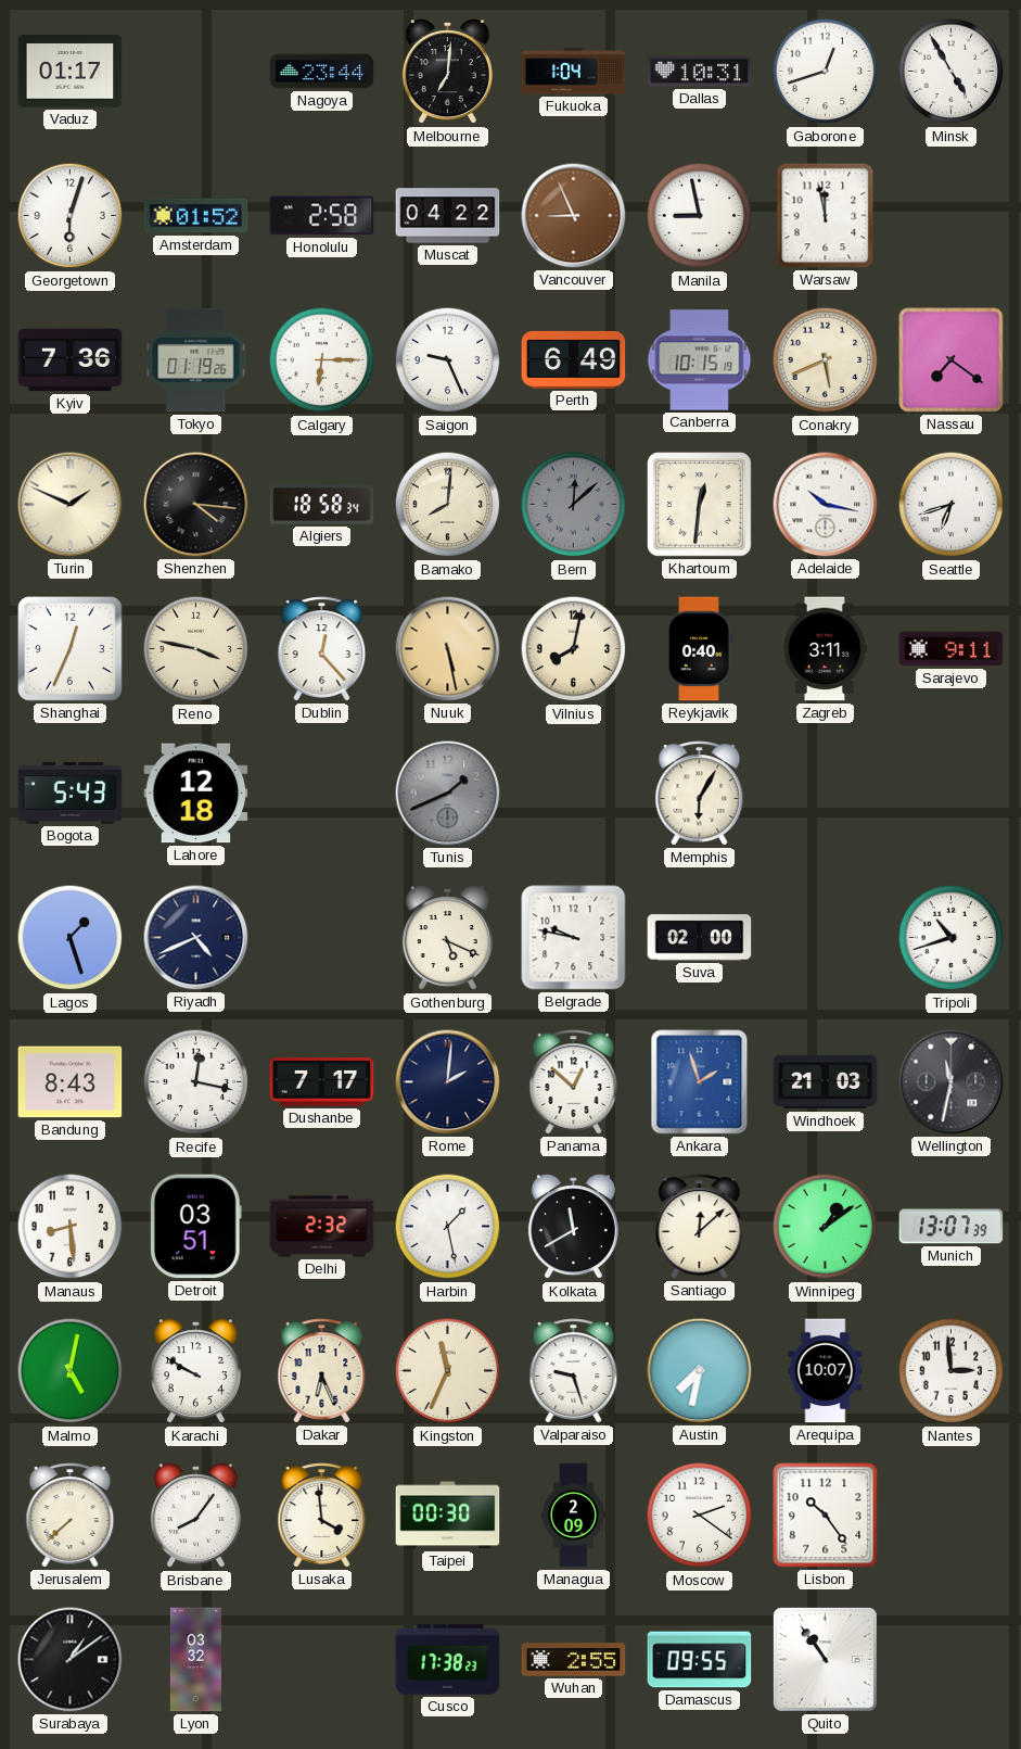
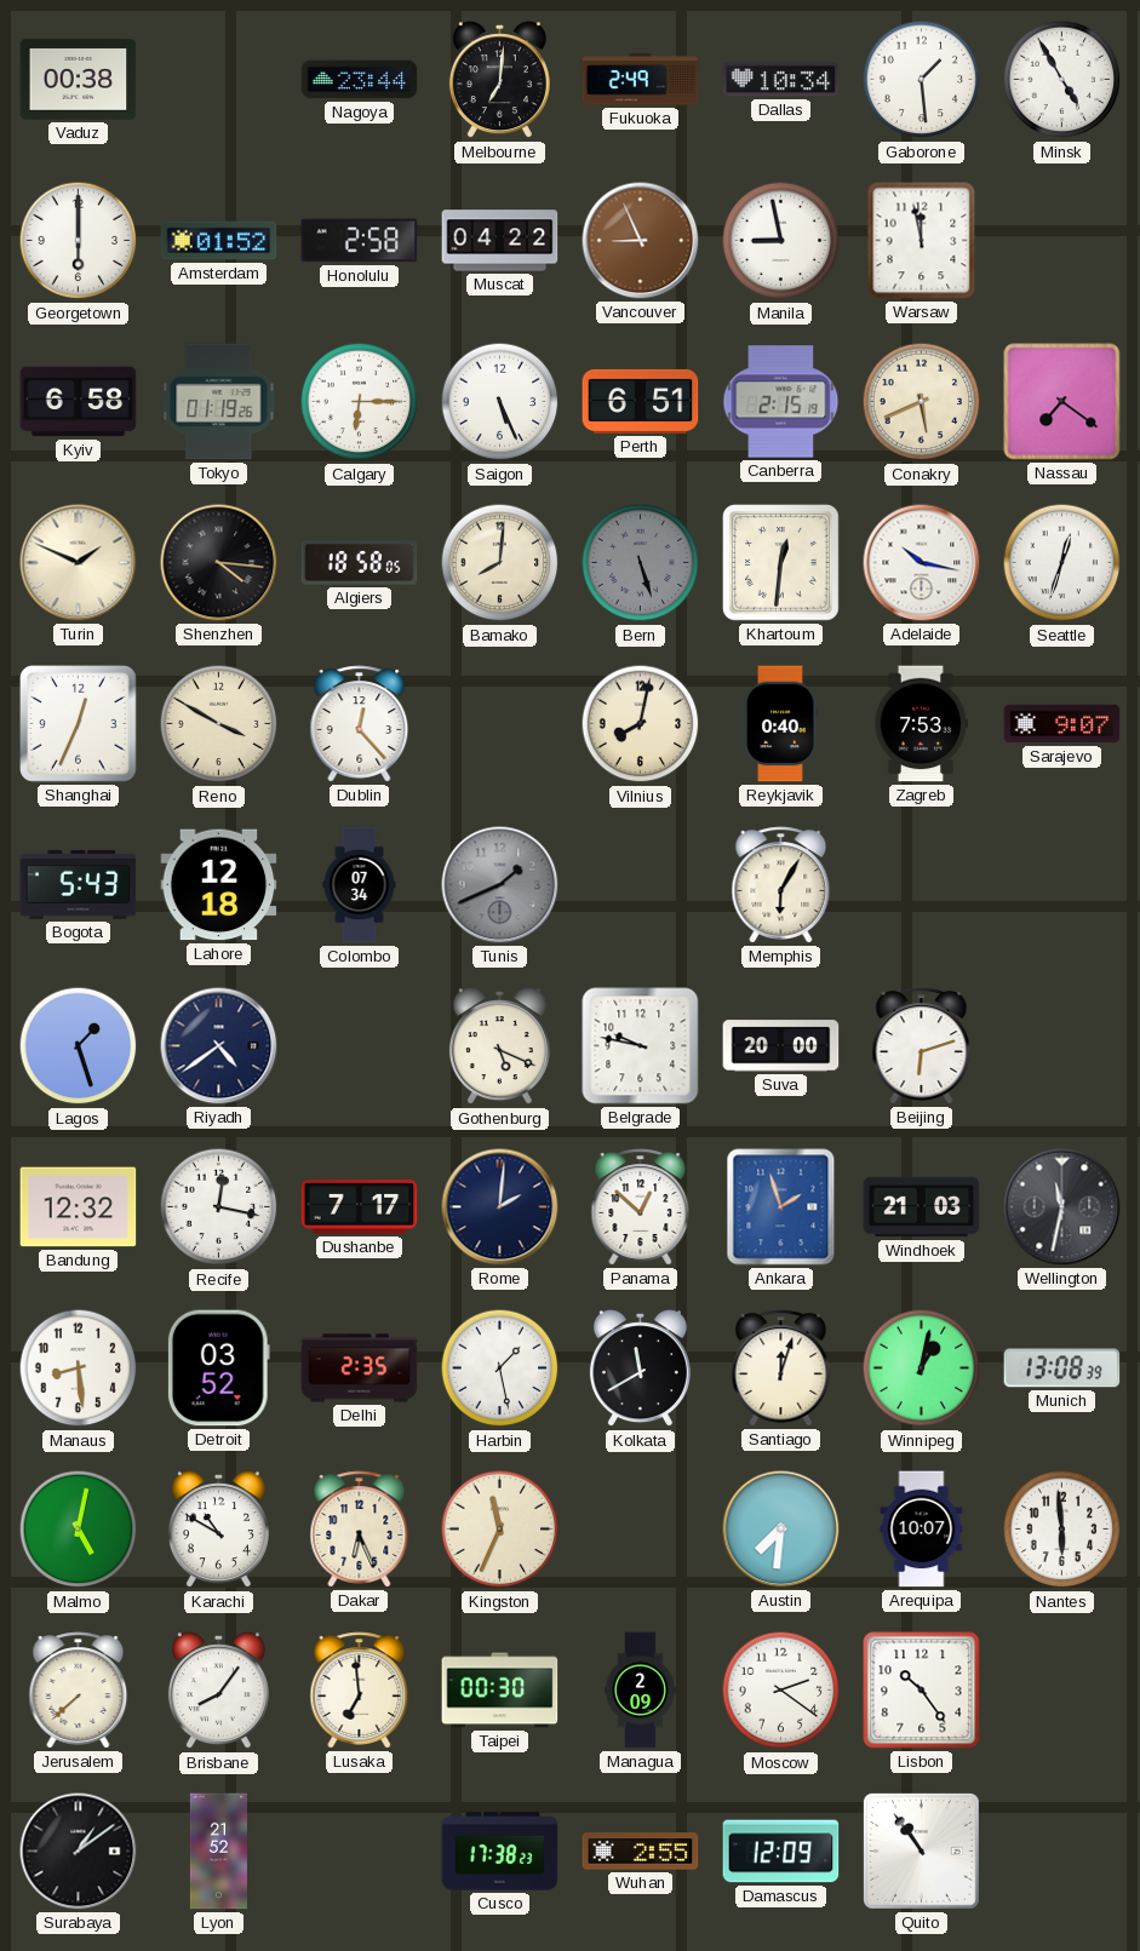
Vaduz: 01:17 -> 00:38
Fukuoka: 1:04 -> 2:49
Dallas: 10:31 -> 10:34
Gaborone: 12:42 -> 1:29
Georgetown: 6:03 -> 6:00
Kyiv: 7:36 -> 6:58
Saigon: 9:26 -> 5:26
Perth: 6:49 -> 6:51
Canberra: 10:15 -> 2:15
Algiers: 18:58:34 -> 18:58:05
Bern: 12:08 -> 5:27
Seattle: 6:42 -> 12:33
Reno: 3:47 -> 3:50
Nuuk: 5:28 -> none
Zagreb: 3:11 -> 7:53
Sarajevo: 9:11 -> 9:07
Colombo: none -> 07:34
Riyadh: 4:41 -> 4:39
Suva: 02:00 -> 20:00
Beijing: none -> 6:12
Tripoli: 10:42 -> none
Bandung: 8:43 -> 12:32
Detroit: 03:51 -> 03:52
Delhi: 2:32 -> 2:35
Santiago: 12:08 -> 12:03
Winnipeg: 1:09 -> 1:02
Munich: 13:07 -> 13:08
Karachi: 9:50 -> 10:50
Valparaiso: 9:27 -> none
Austin: 7:32 -> 7:31
Nantes: 2:59 -> 5:59
Lusaka: 3:59 -> 6:59
Lyon: 03:32 -> 21:52
Damascus: 09:55 -> 12:09
